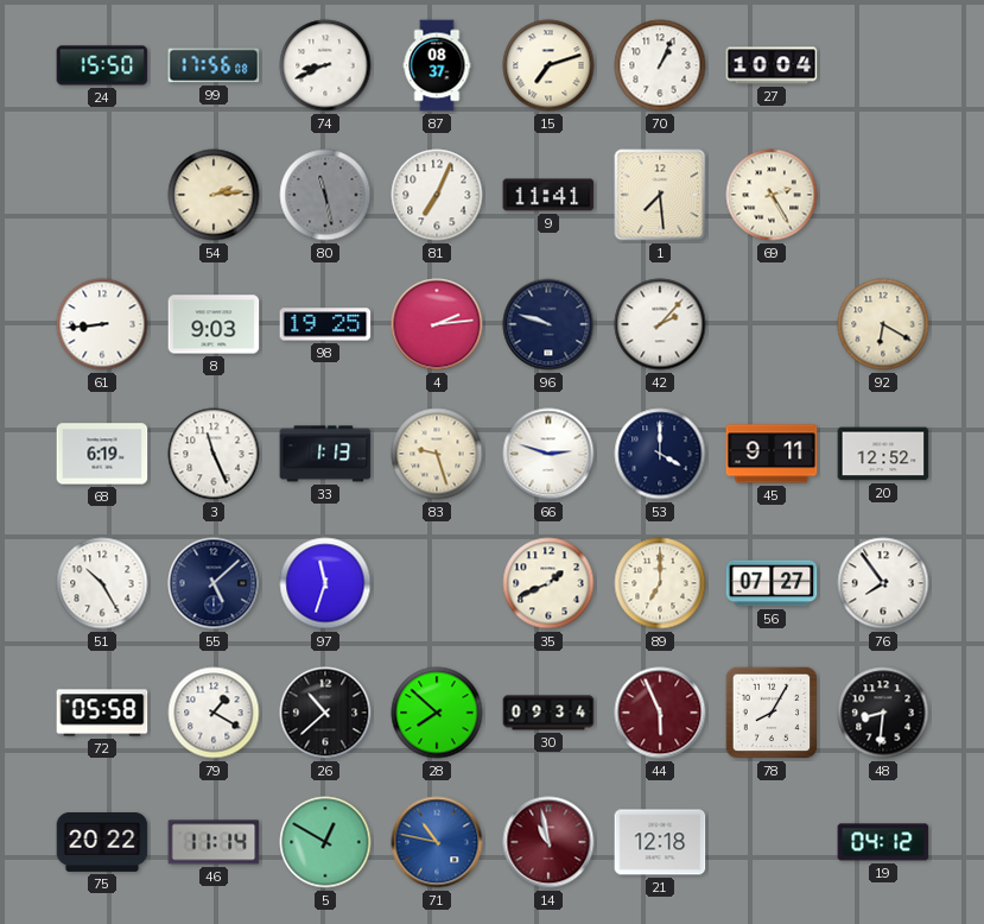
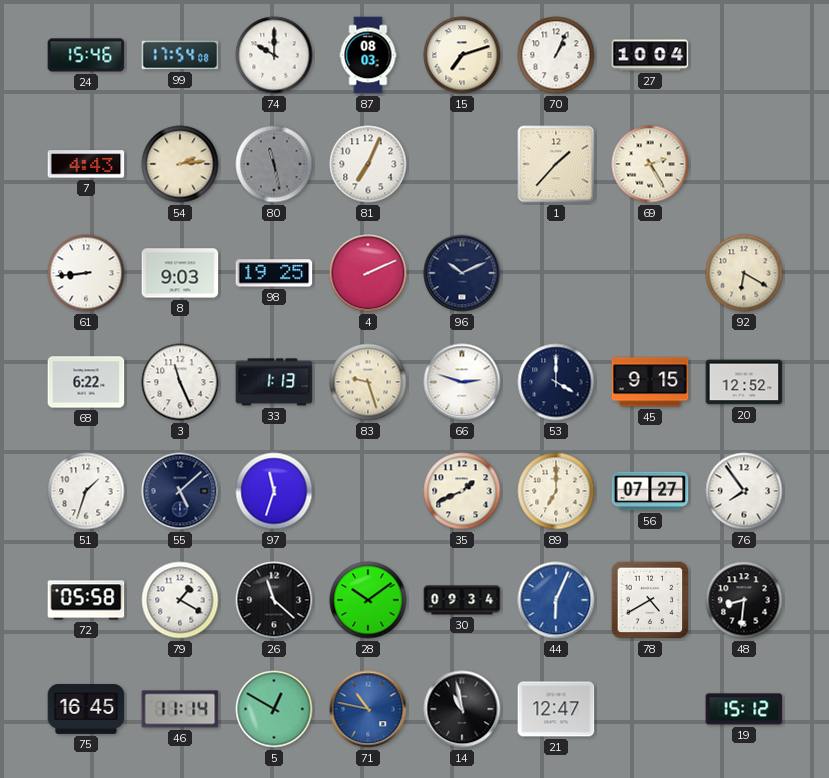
24: 15:50 -> 15:46
99: 17:56 -> 17:54
74: 8:41 -> 10:00
87: 08:37 -> 08:03
7: none -> 4:43
9: 11:41 -> none
1: 7:29 -> 1:37
4: 2:14 -> 2:11
96: 9:48 -> 10:11
42: 2:07 -> none
68: 6:19 -> 6:22
45: 9:11 -> 9:15
51: 10:25 -> 1:33
26: 10:38 -> 11:22
28: 7:52 -> 10:09
44: 5:56 -> 6:04
44 dial: burgundy -> blue
78: 8:05 -> 4:40
75: 20:22 -> 16:45
14 dial: burgundy -> black
21: 12:18 -> 12:47
19: 04:12 -> 15:12
